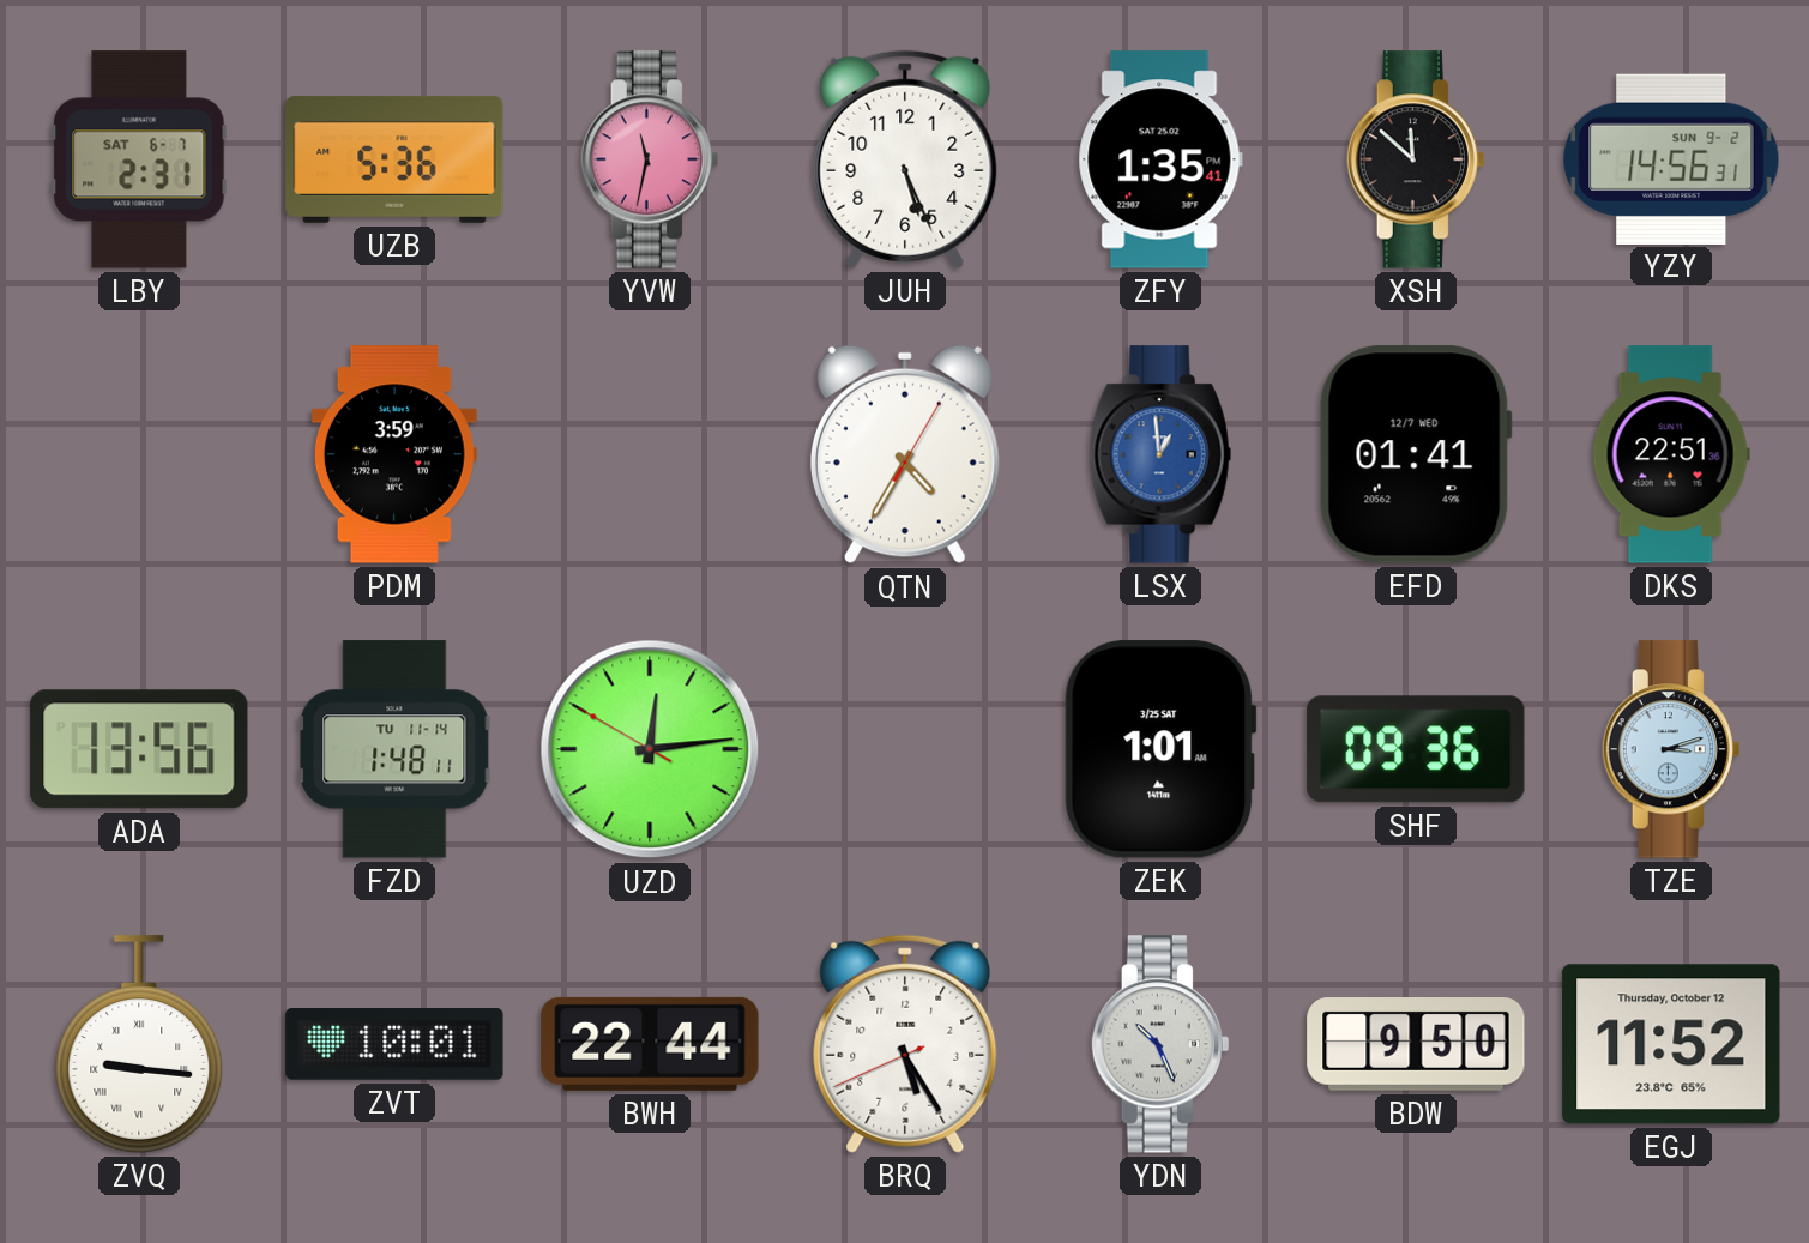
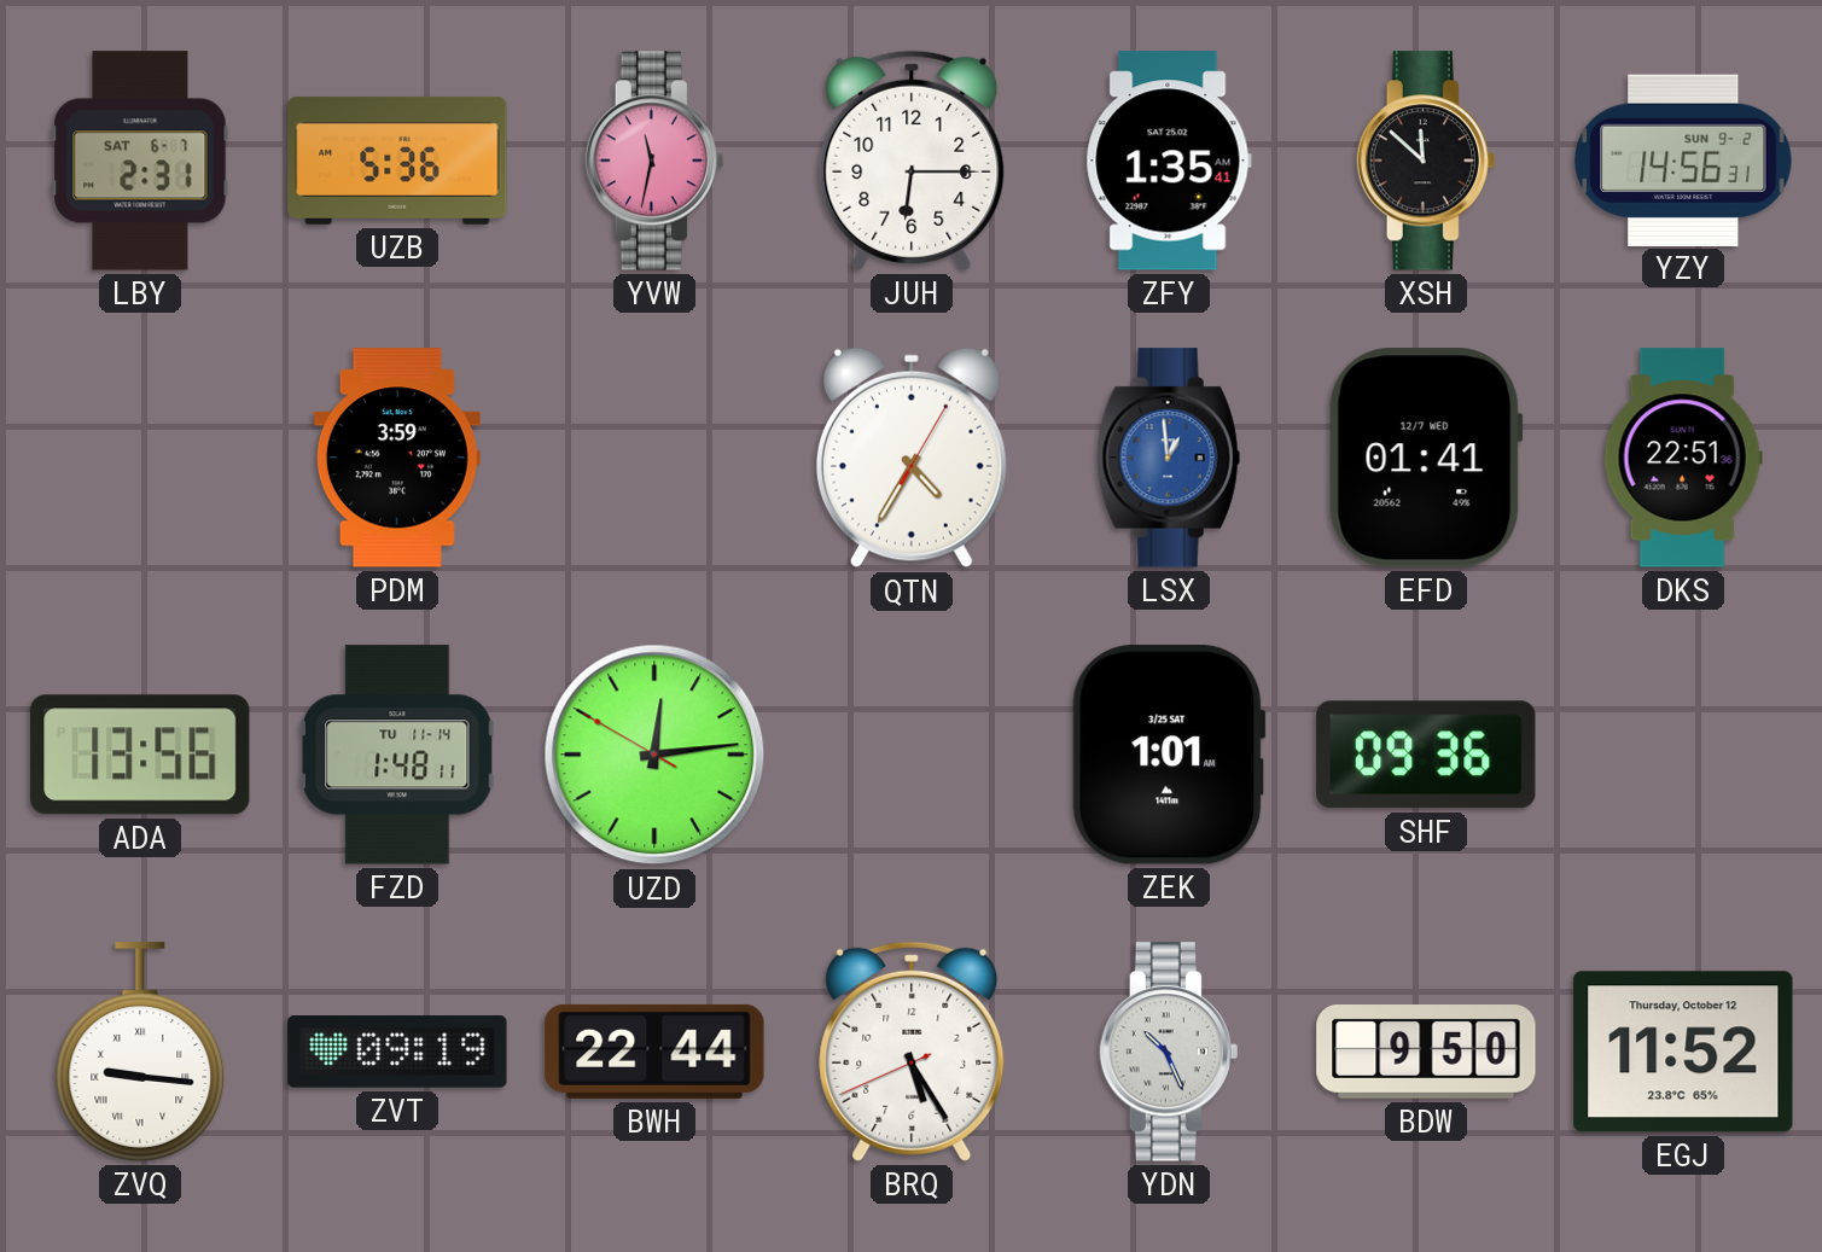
JUH: 5:26 -> 6:15
ZFY: 1:35:41 PM -> 1:35:41 AM
TZE: 3:12 -> none
ZVT: 10:01 -> 09:19
